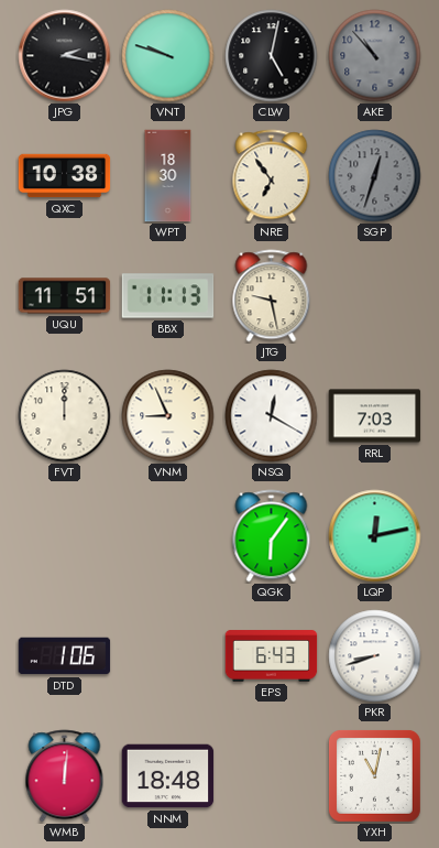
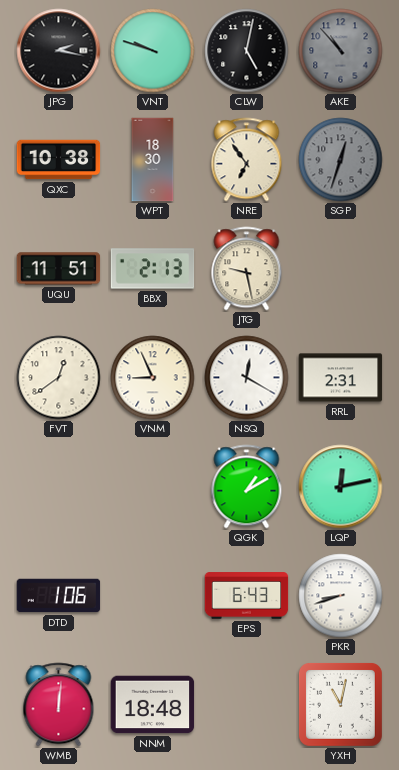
BBX: 11:13 -> 2:13
FVT: 12:00 -> 12:39
RRL: 7:03 -> 2:31
QGK: 6:06 -> 1:10
